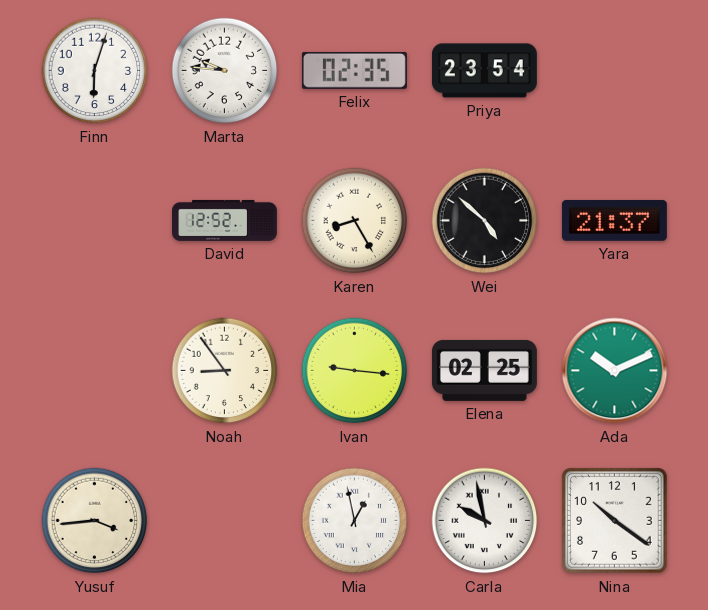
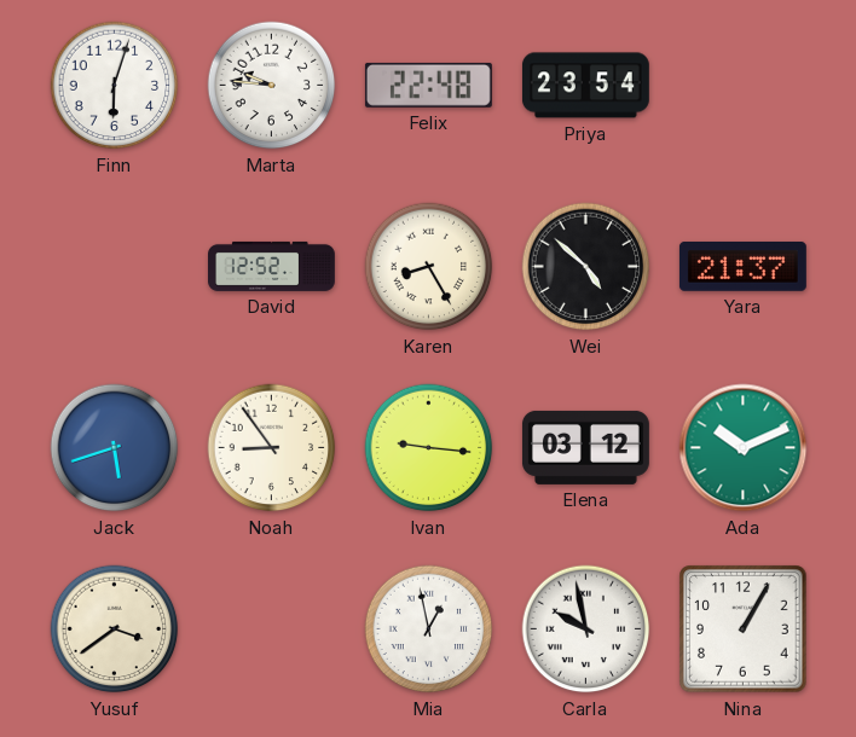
Felix: 02:35 -> 22:48
Jack: none -> 5:42
Elena: 02:25 -> 03:12
Yusuf: 3:44 -> 3:39
Nina: 10:21 -> 1:05
